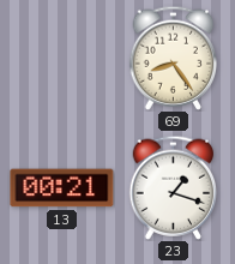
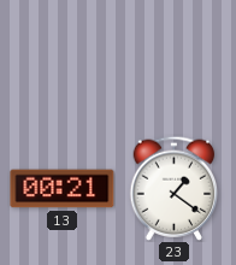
69: 8:24 -> none
23: 1:18 -> 1:21
